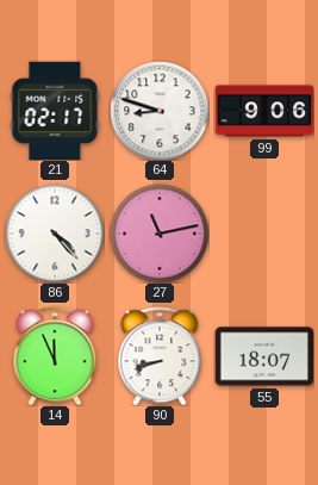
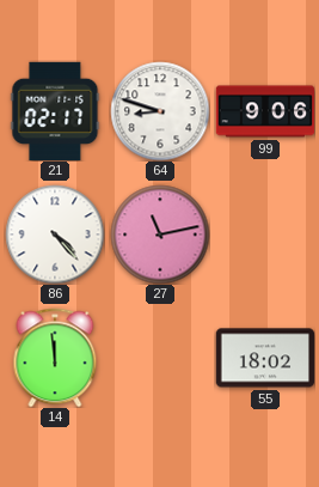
14: 11:56 -> 11:59
90: 8:42 -> none
55: 18:07 -> 18:02
